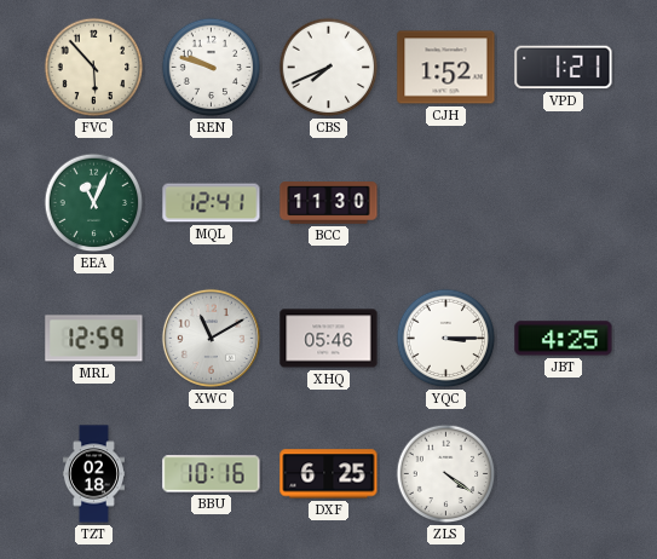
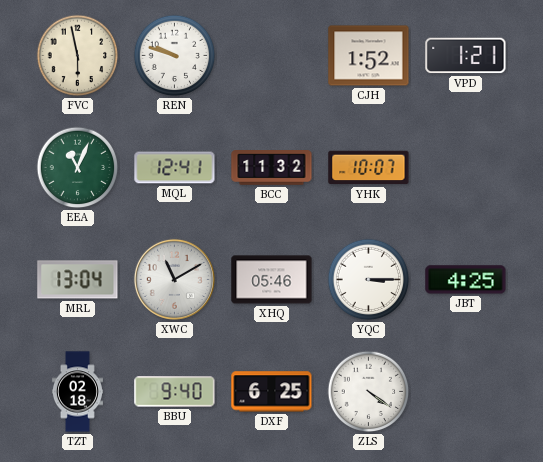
FVC: 5:53 -> 5:58
CBS: 7:41 -> none
BCC: 11:30 -> 11:32
YHK: none -> 10:07
MRL: 12:59 -> 13:04
BBU: 10:16 -> 9:40
